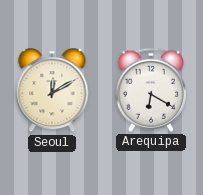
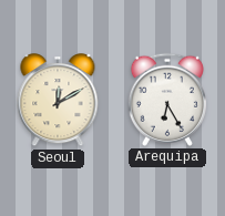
Arequipa: 6:20 -> 6:25
